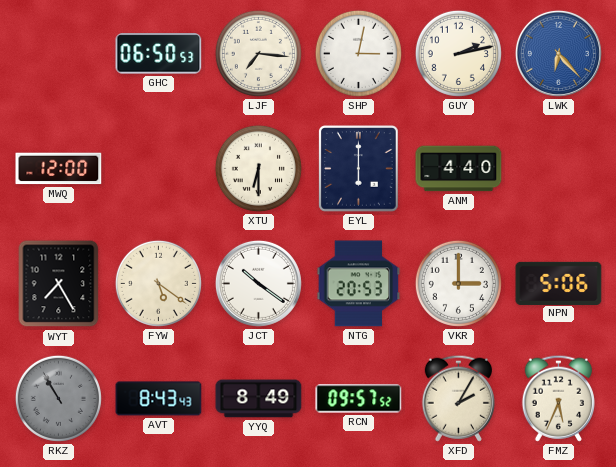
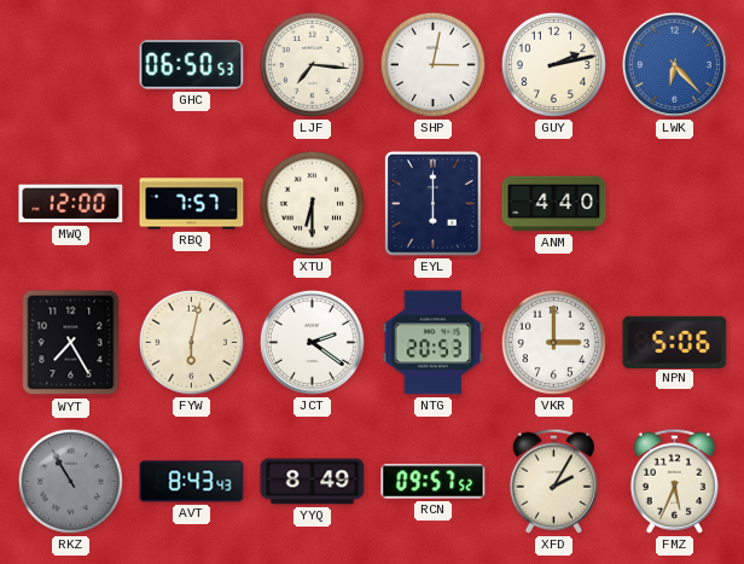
RBQ: none -> 7:57
FYW: 5:21 -> 6:02
JCT: 10:21 -> 2:21
